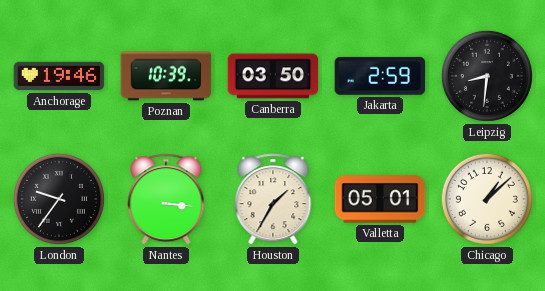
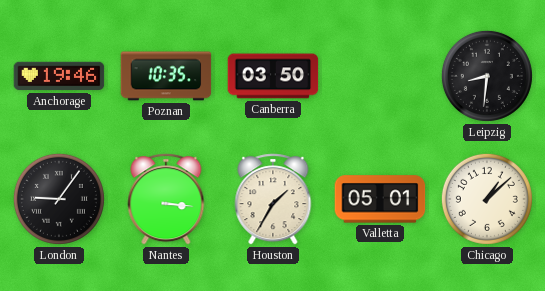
Poznan: 10:39 -> 10:35
Jakarta: 2:59 -> none
London: 9:36 -> 9:06
